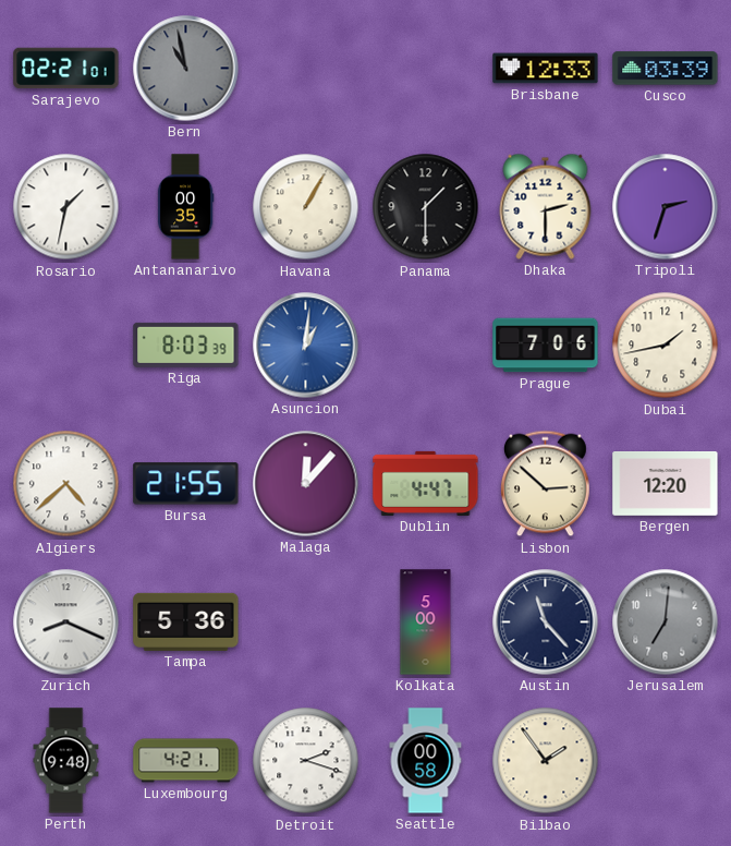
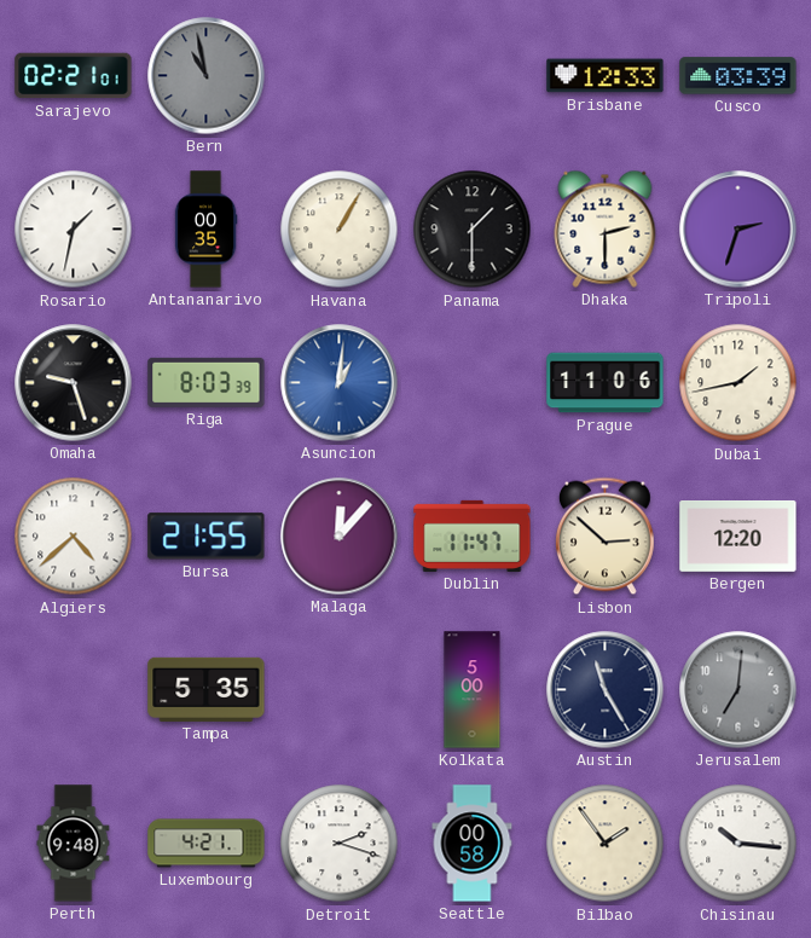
Omaha: none -> 9:27
Prague: 7:06 -> 11:06
Dublin: 4:47 -> 11:47
Zurich: 8:19 -> none
Tampa: 5:36 -> 5:35
Austin: 11:23 -> 11:25
Chisinau: none -> 10:16
